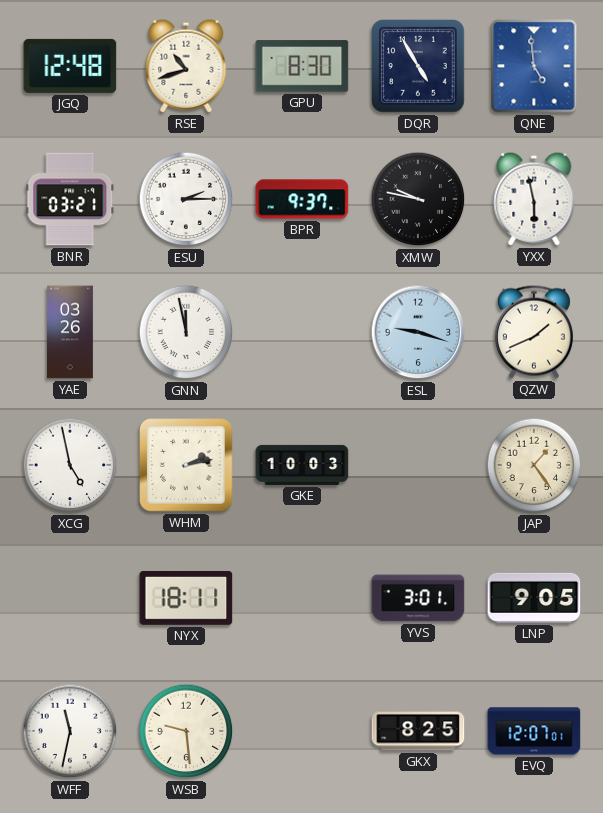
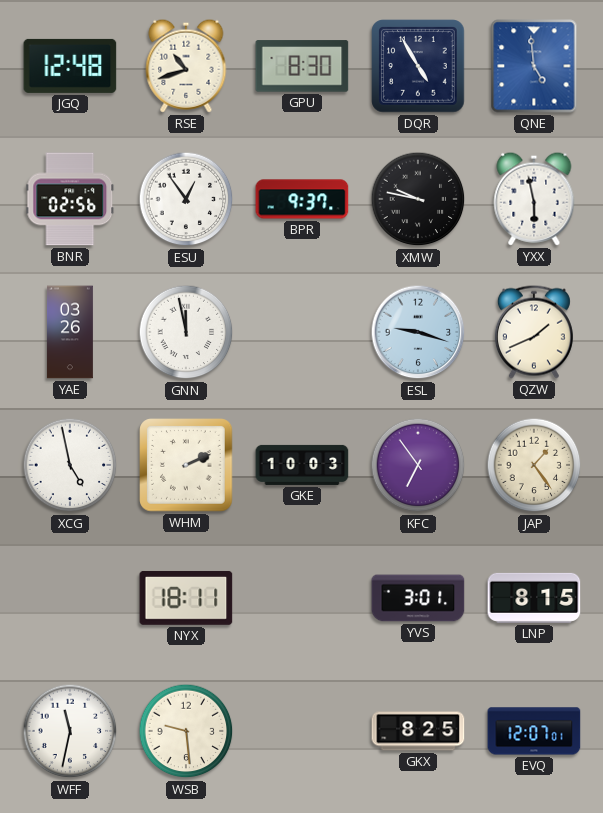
BNR: 03:21 -> 02:56
ESU: 2:15 -> 12:54
WHM: 2:13 -> 2:11
KFC: none -> 6:54
LNP: 9:05 -> 8:15
